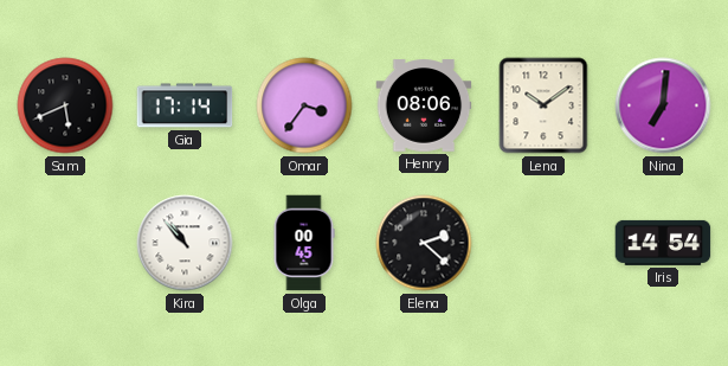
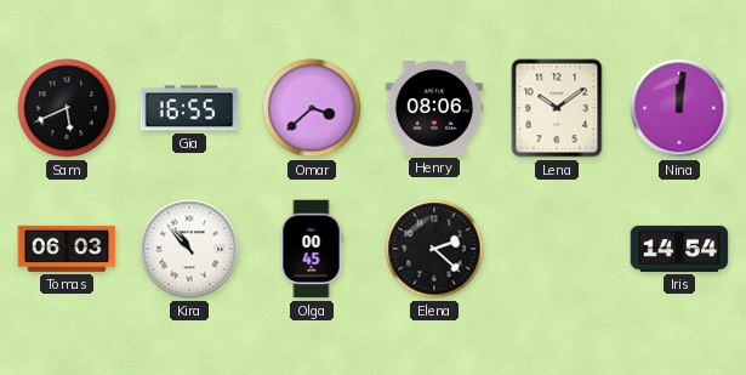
Gia: 17:14 -> 16:55
Omar: 3:36 -> 3:38
Nina: 7:01 -> 12:01
Tomas: none -> 06:03
